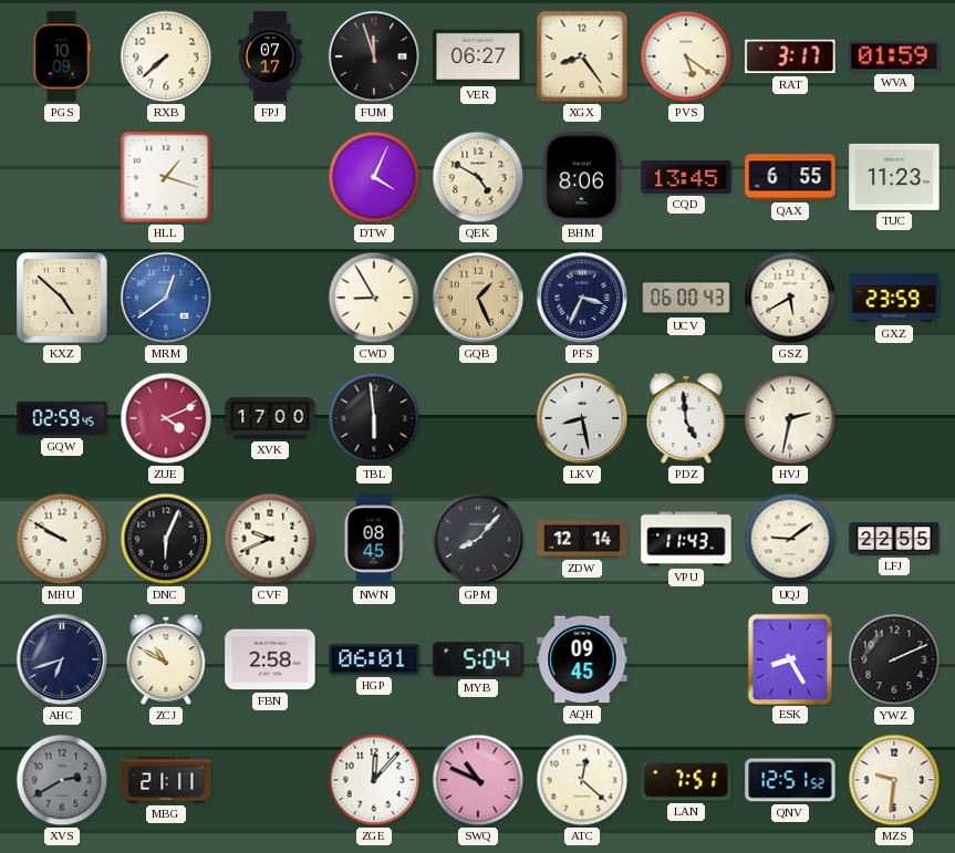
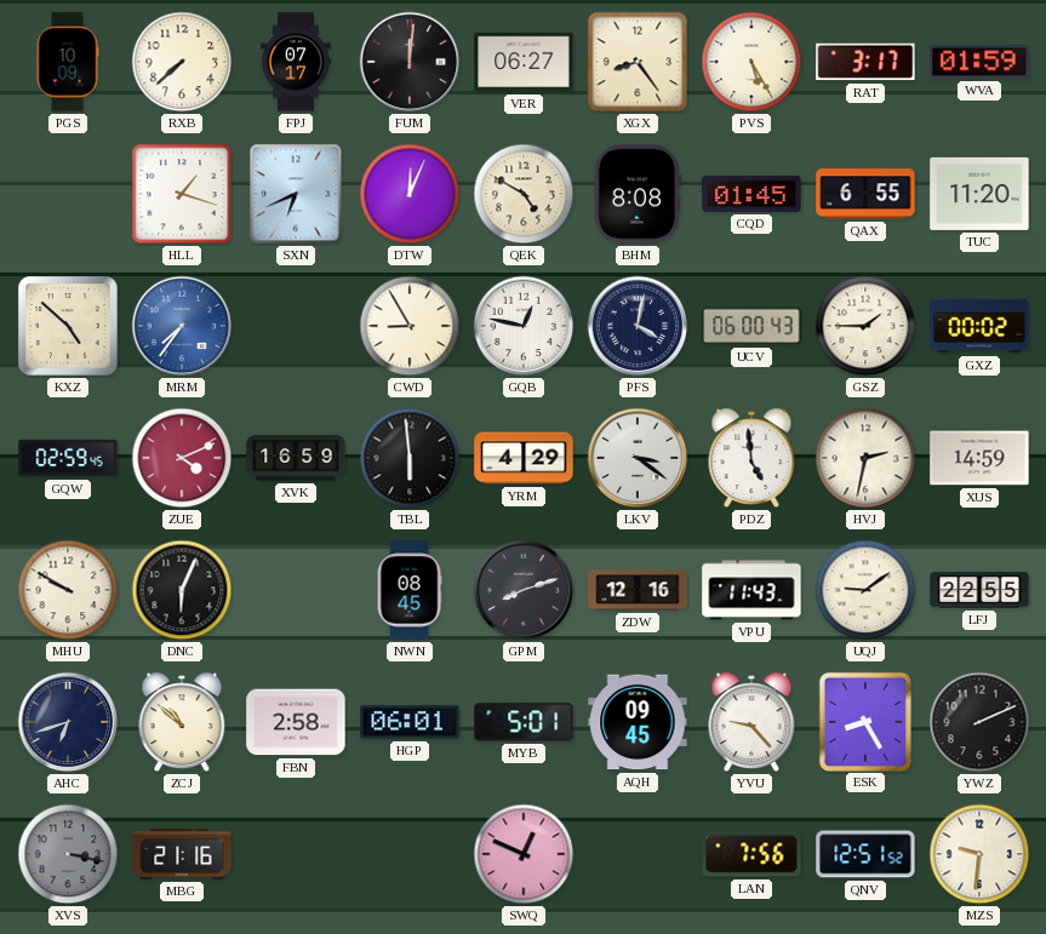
FUM: 11:57 -> 12:01
PVS: 5:21 -> 5:25
SXN: none -> 6:41
DTW: 4:04 -> 12:04
BHM: 8:06 -> 8:08
CQD: 13:45 -> 01:45
TUC: 11:23 -> 11:20
MRM: 12:39 -> 7:36
GQB: 1:26 -> 12:47
GQB dial: champagne -> white
PFS: 3:34 -> 4:02
GSZ: 5:40 -> 1:45
GXZ: 23:59 -> 00:02
XVK: 17:00 -> 16:59
YRM: none -> 4:29
LKV: 8:28 -> 3:21
XUS: none -> 14:59
CVF: 9:41 -> none
GPM: 8:07 -> 8:12
ZDW: 12:14 -> 12:16
ZCJ: 10:50 -> 10:52
MYB: 5:04 -> 5:01
YVU: none -> 9:23
XVS: 2:40 -> 3:17
MBG: 21:11 -> 21:16
ZGE: 12:07 -> none
SWQ: 10:49 -> 12:49
ATC: 12:22 -> none
LAN: 7:51 -> 7:56
